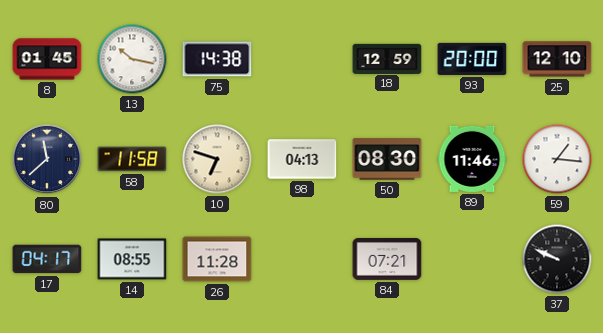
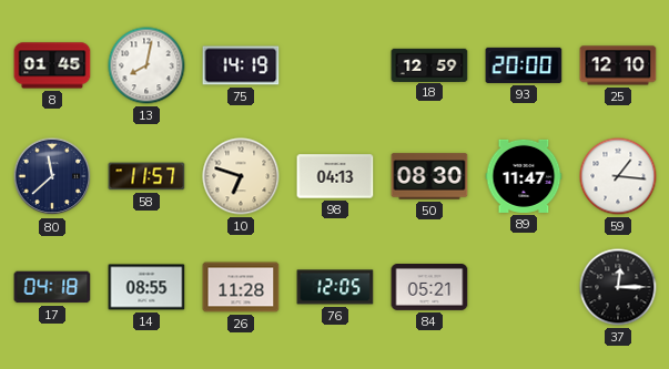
13: 10:17 -> 8:02
75: 14:38 -> 14:19
58: 11:58 -> 11:57
89: 11:46 -> 11:47
17: 04:17 -> 04:18
76: none -> 12:05
84: 07:21 -> 05:21
37: 9:49 -> 12:15
